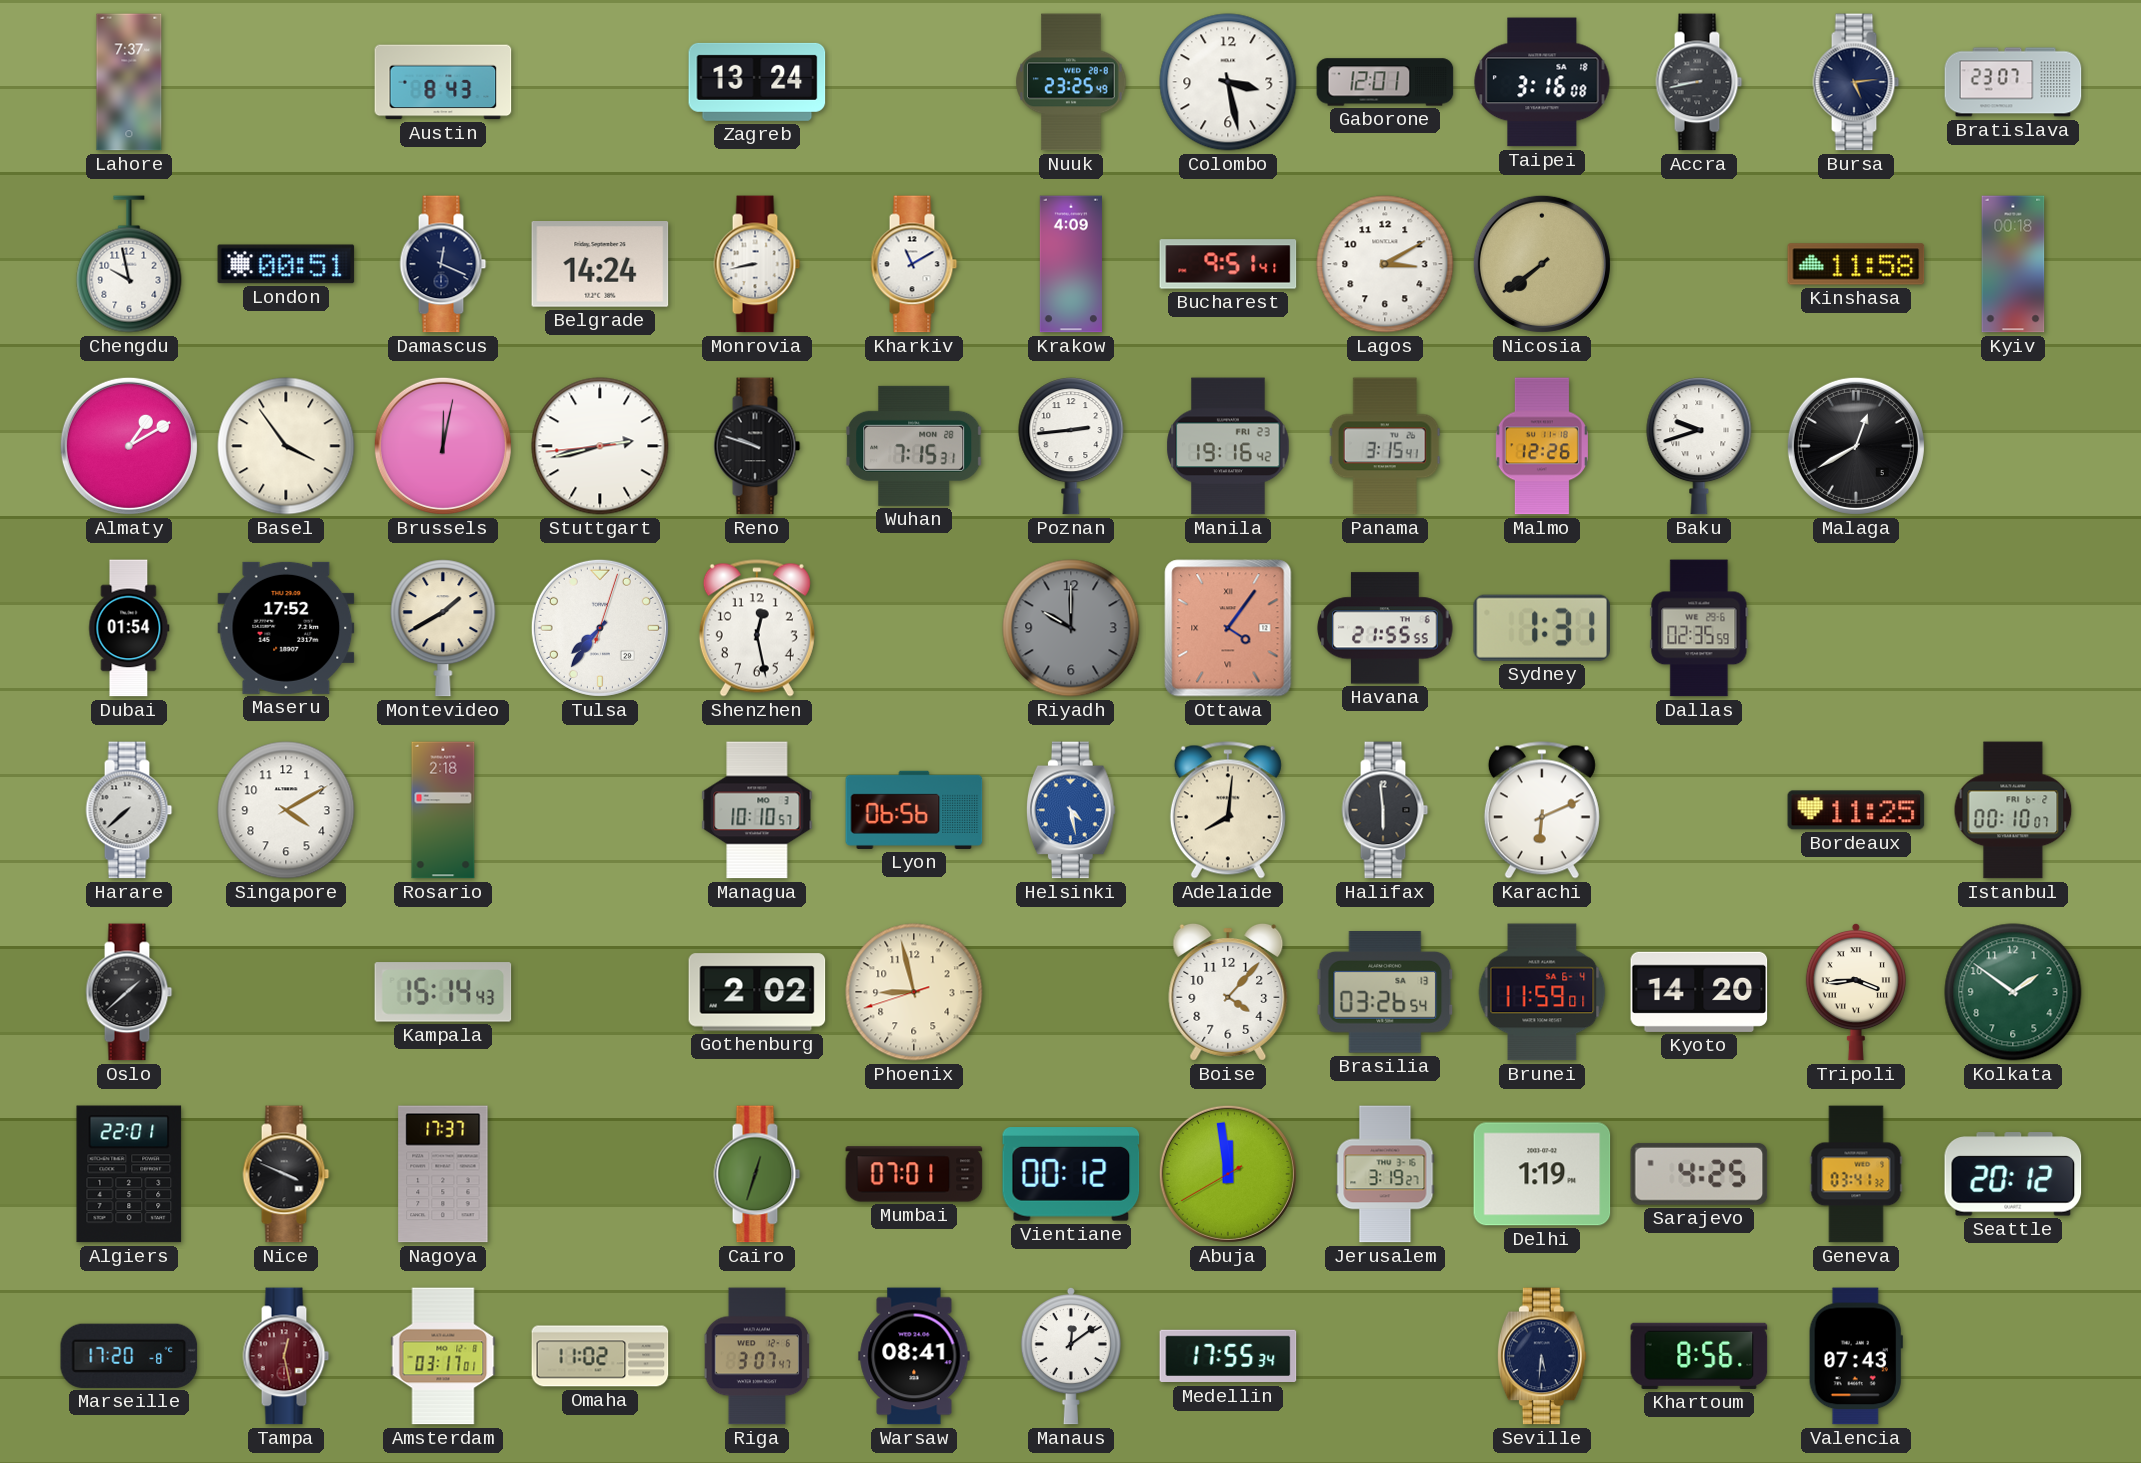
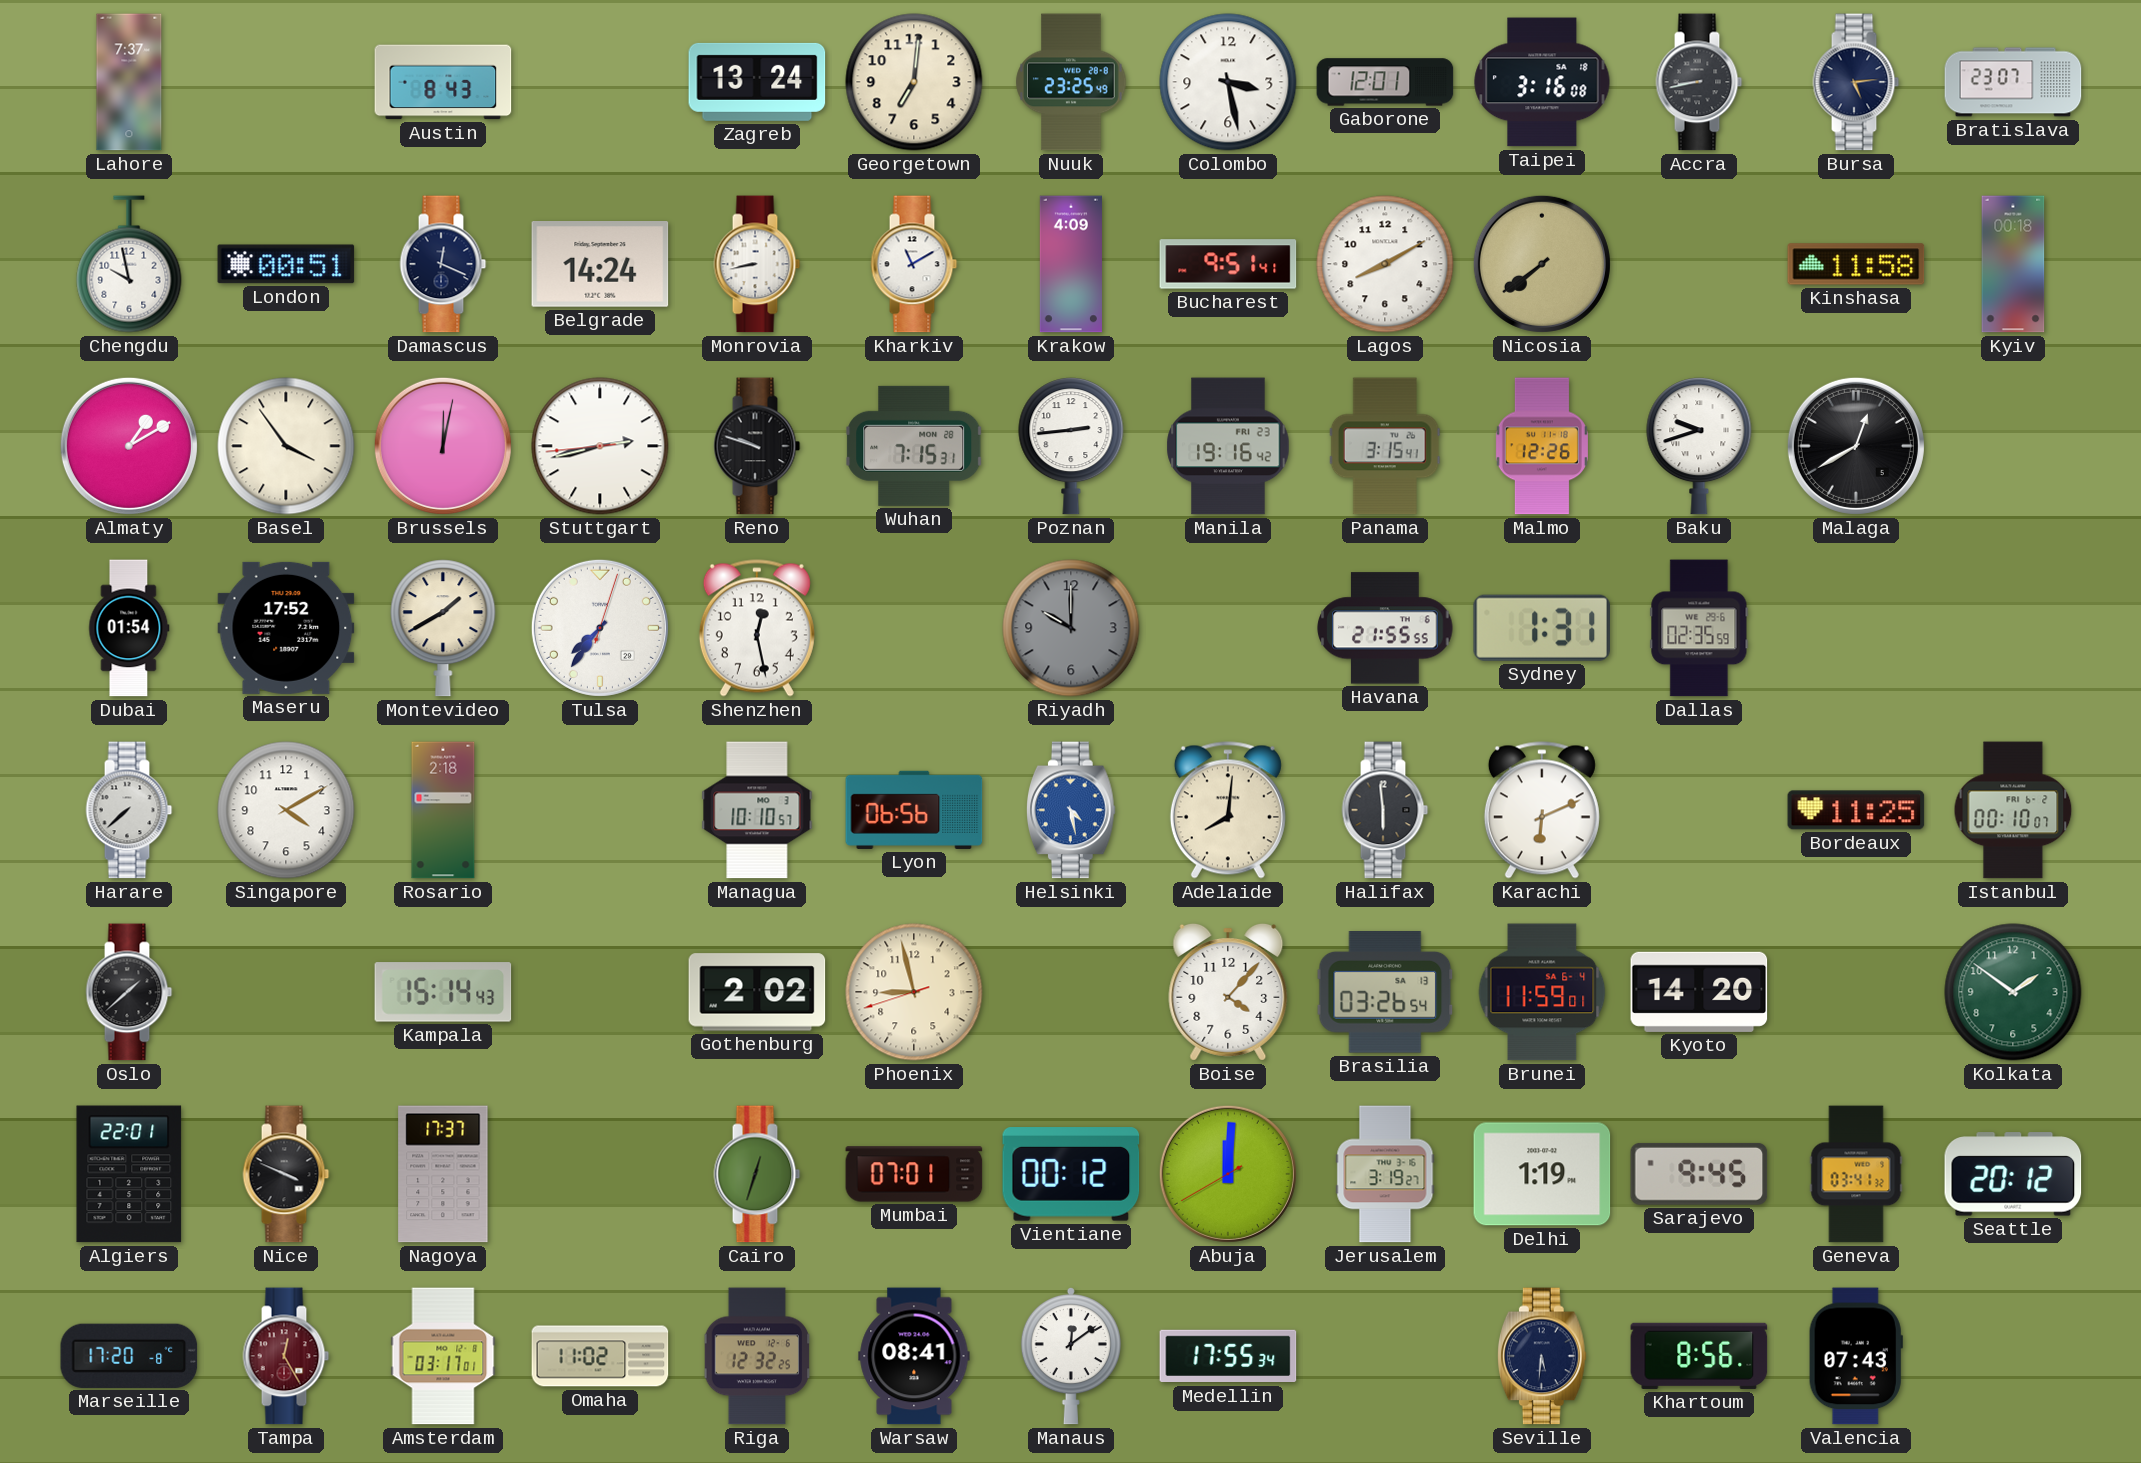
Georgetown: none -> 7:01
Lagos: 3:10 -> 8:10
Ottawa: 4:06 -> none
Tripoli: 3:44 -> none
Abuja: 11:58 -> 12:00
Sarajevo: 4:25 -> 9:45
Tampa: 12:28 -> 12:25
Riga: 3:07 -> 12:32
